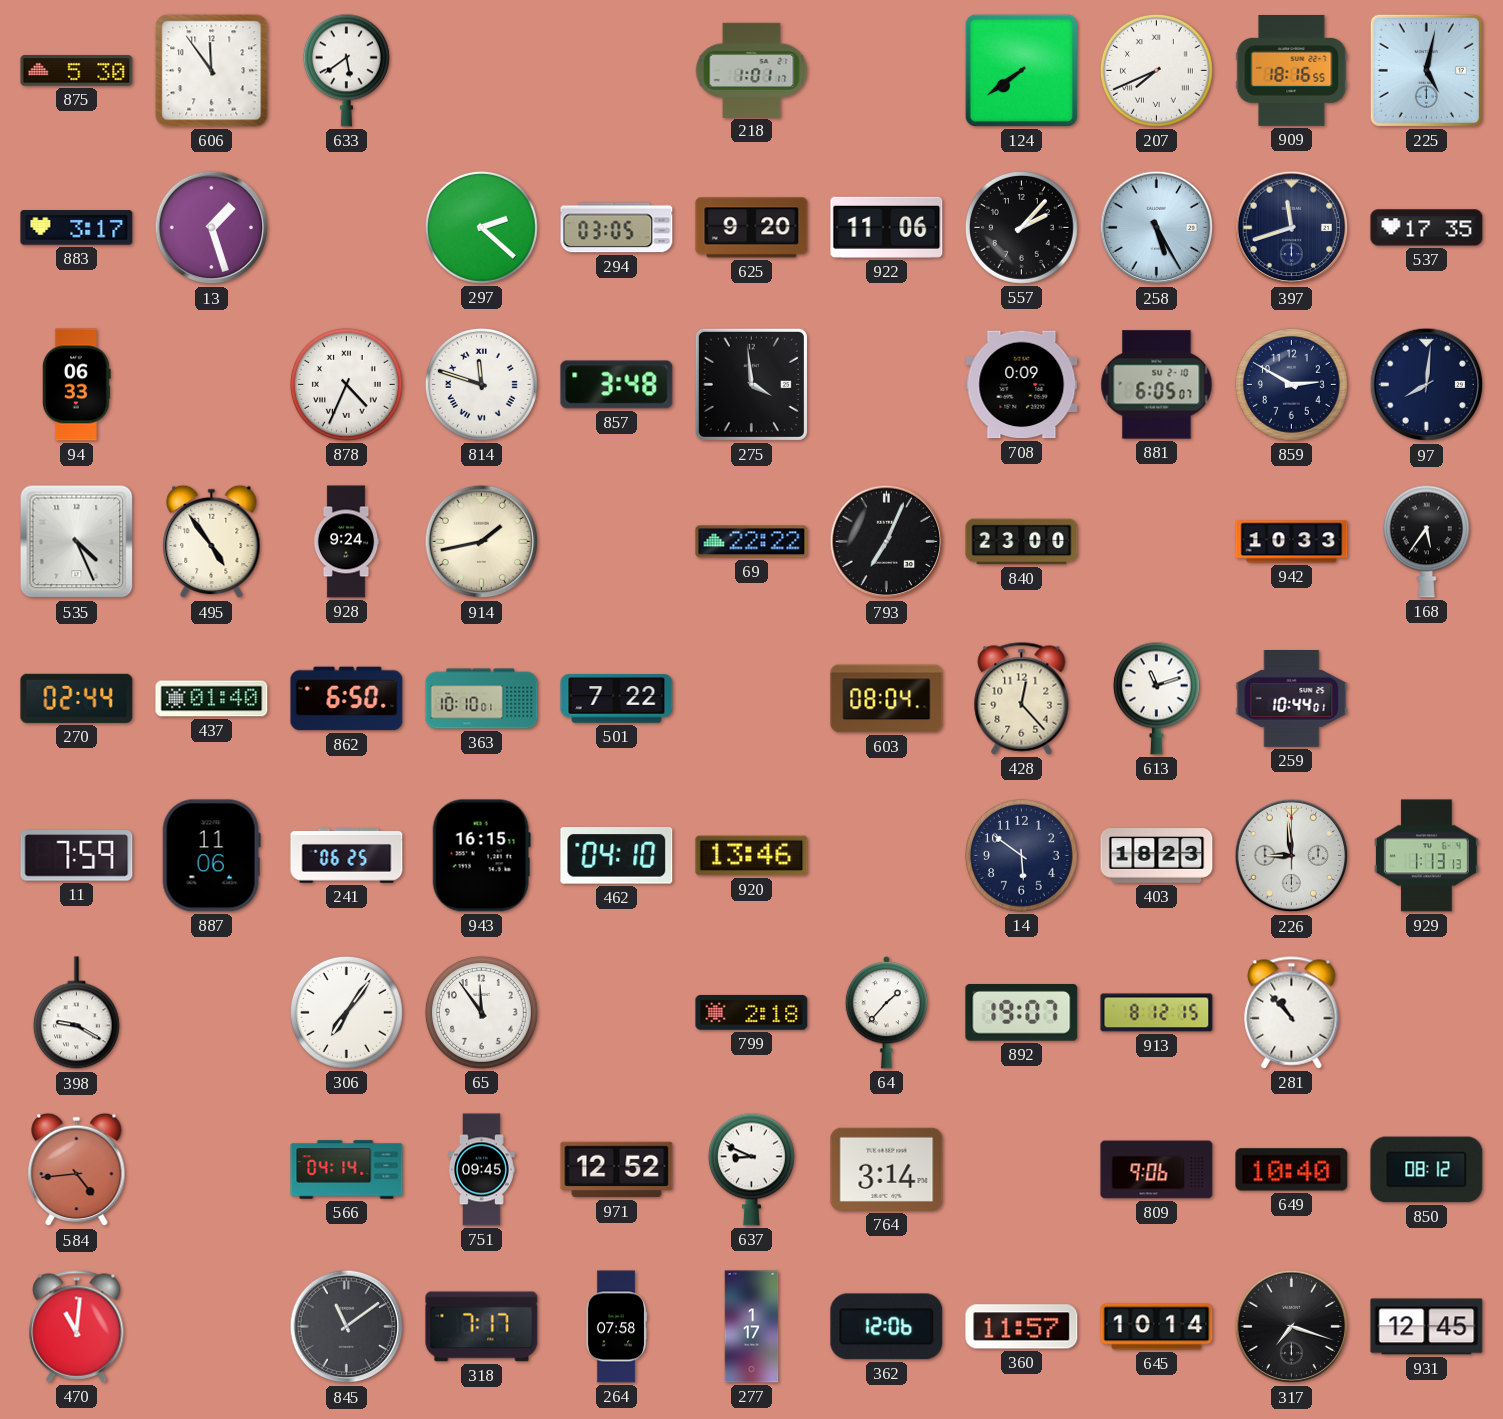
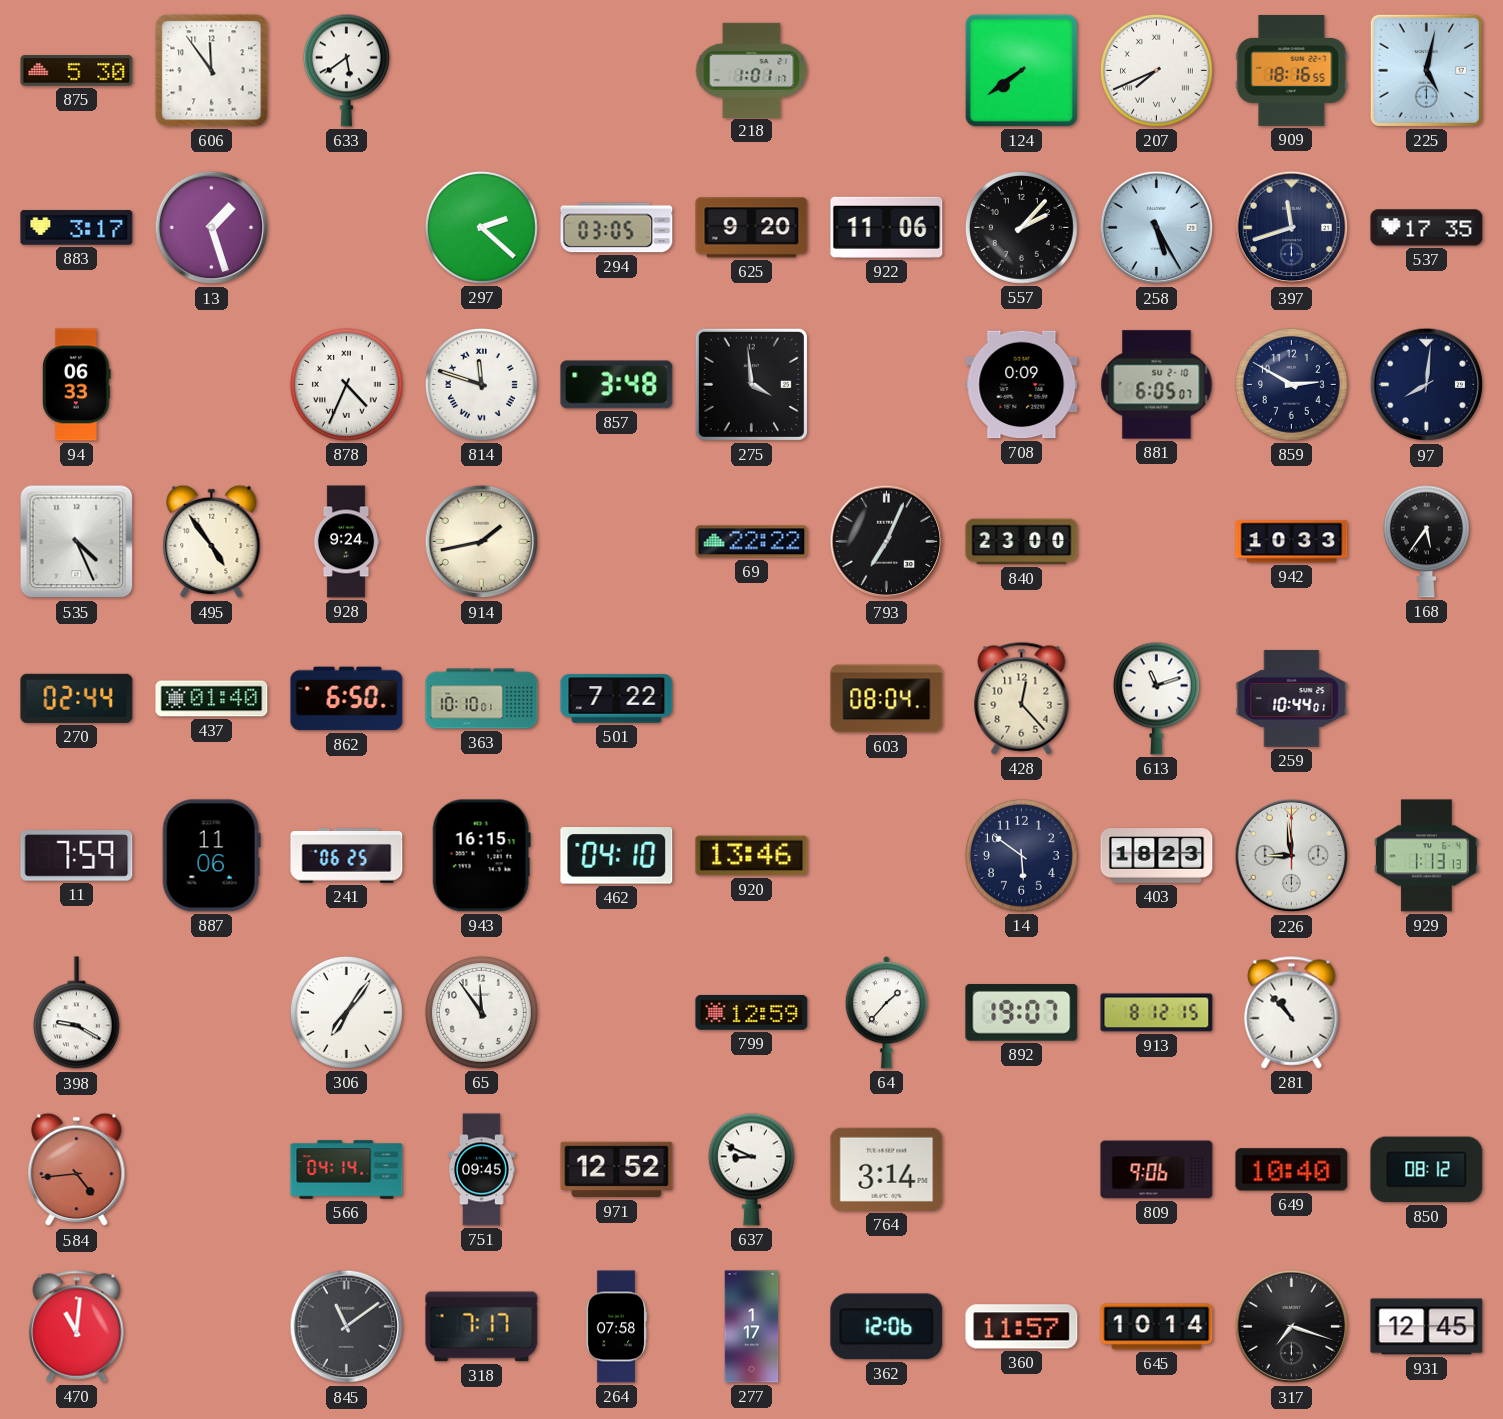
799: 2:18 -> 12:59
